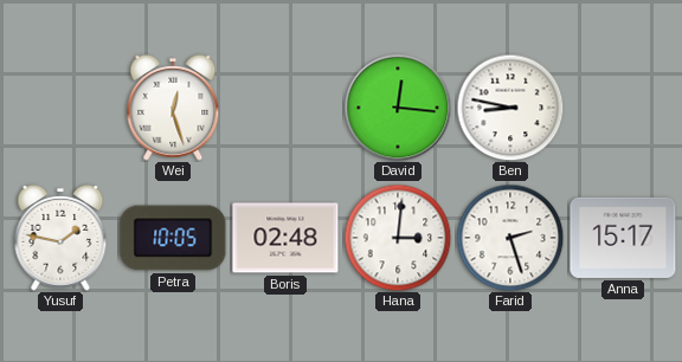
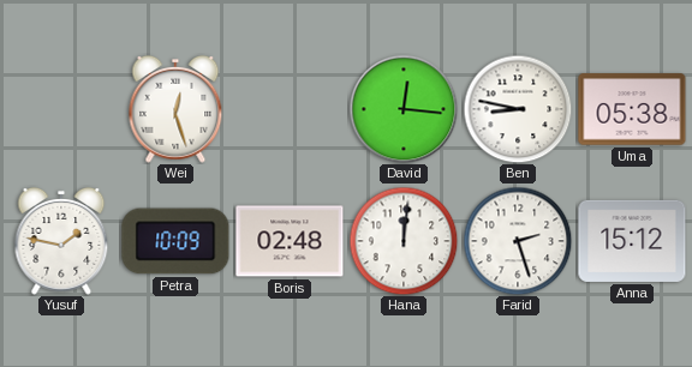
Uma: none -> 05:38
Petra: 10:05 -> 10:09
Hana: 3:01 -> 12:01
Anna: 15:17 -> 15:12
